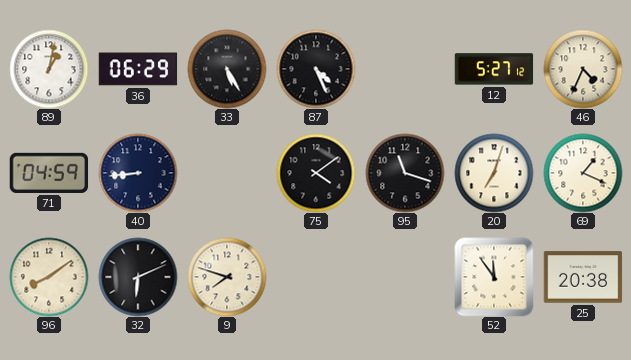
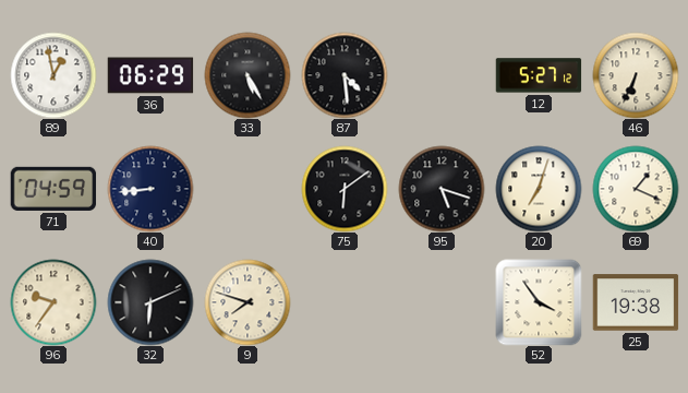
89: 1:02 -> 12:58
87: 4:26 -> 4:29
46: 4:34 -> 6:34
75: 4:09 -> 6:09
95: 11:18 -> 5:18
96: 8:09 -> 9:36
52: 11:54 -> 3:54
25: 20:38 -> 19:38
